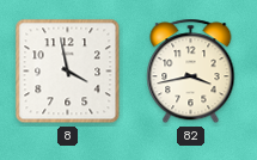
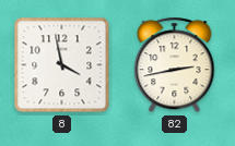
82: 3:43 -> 2:43
